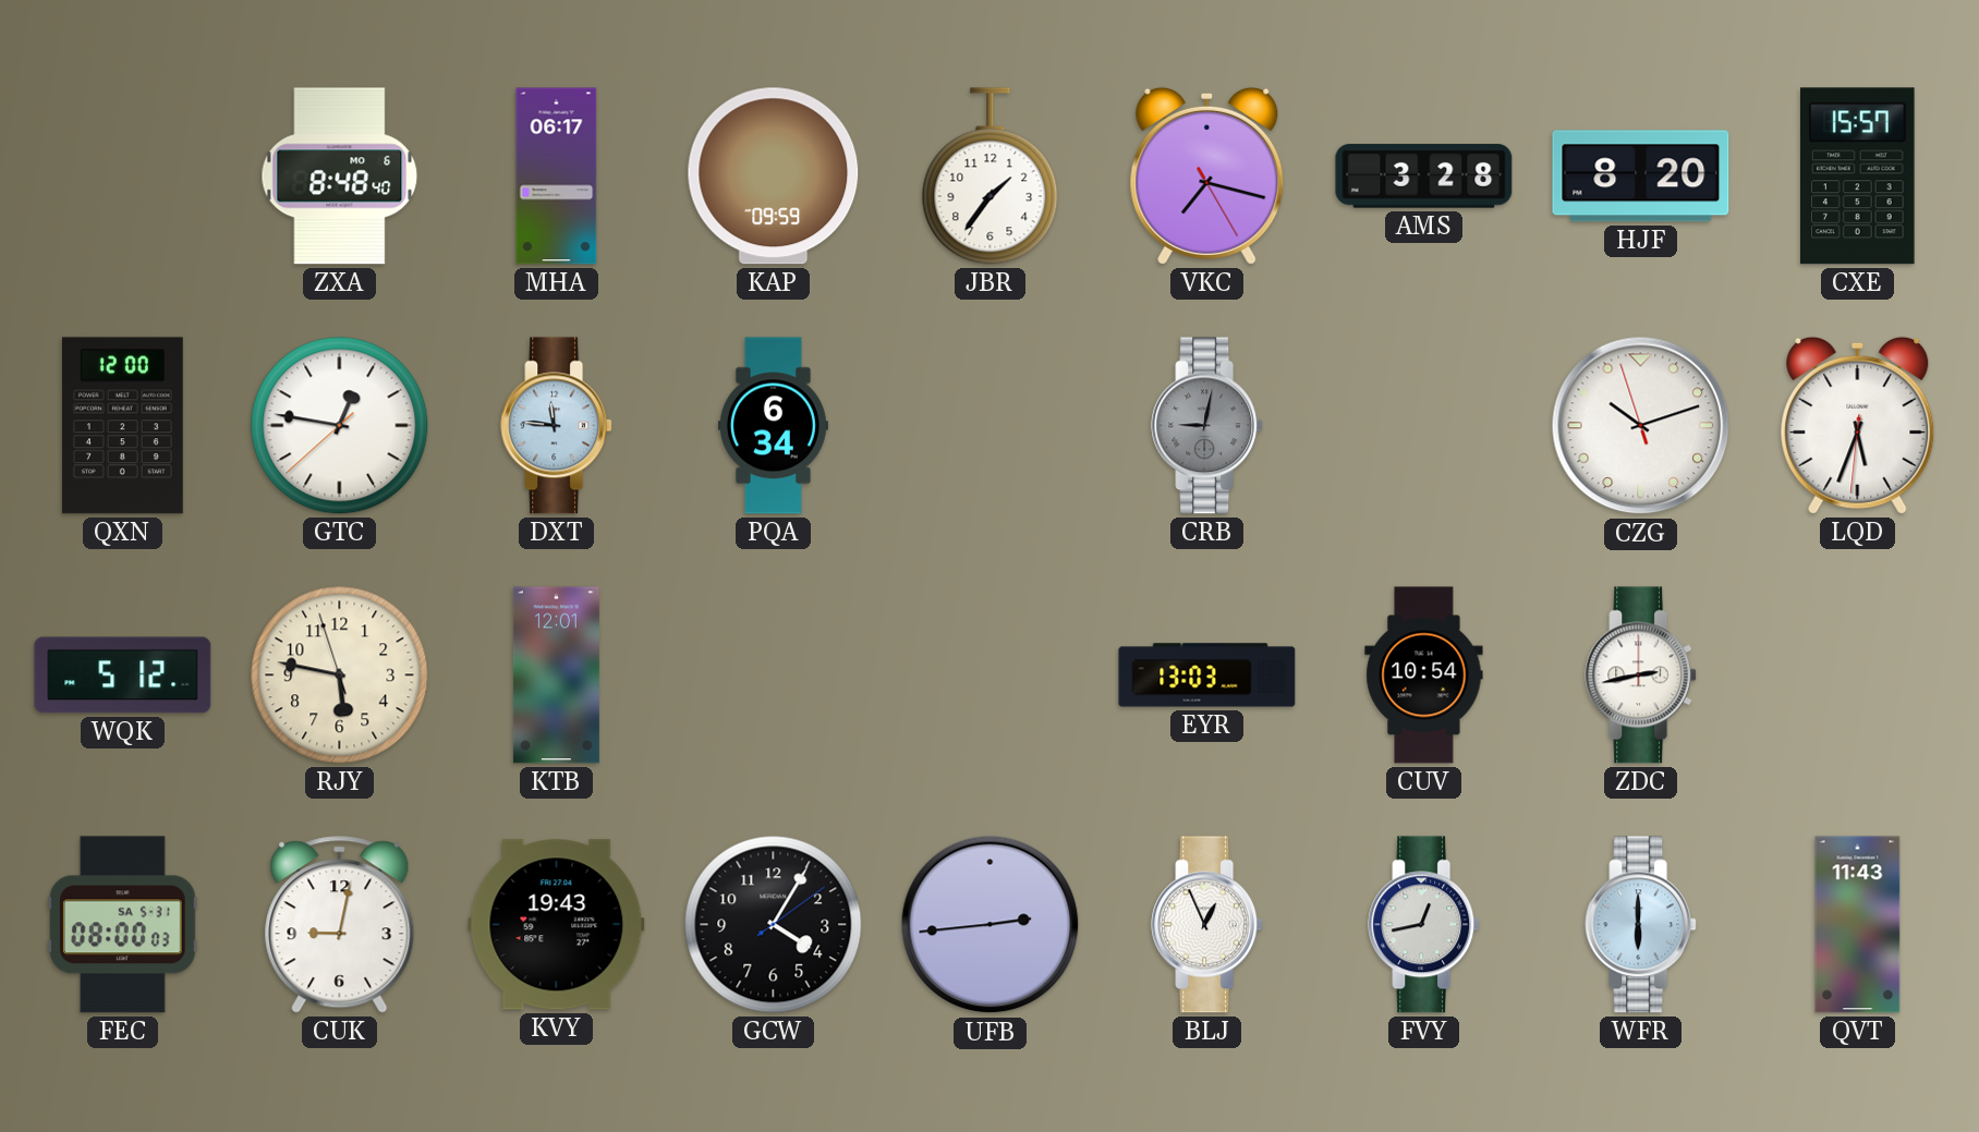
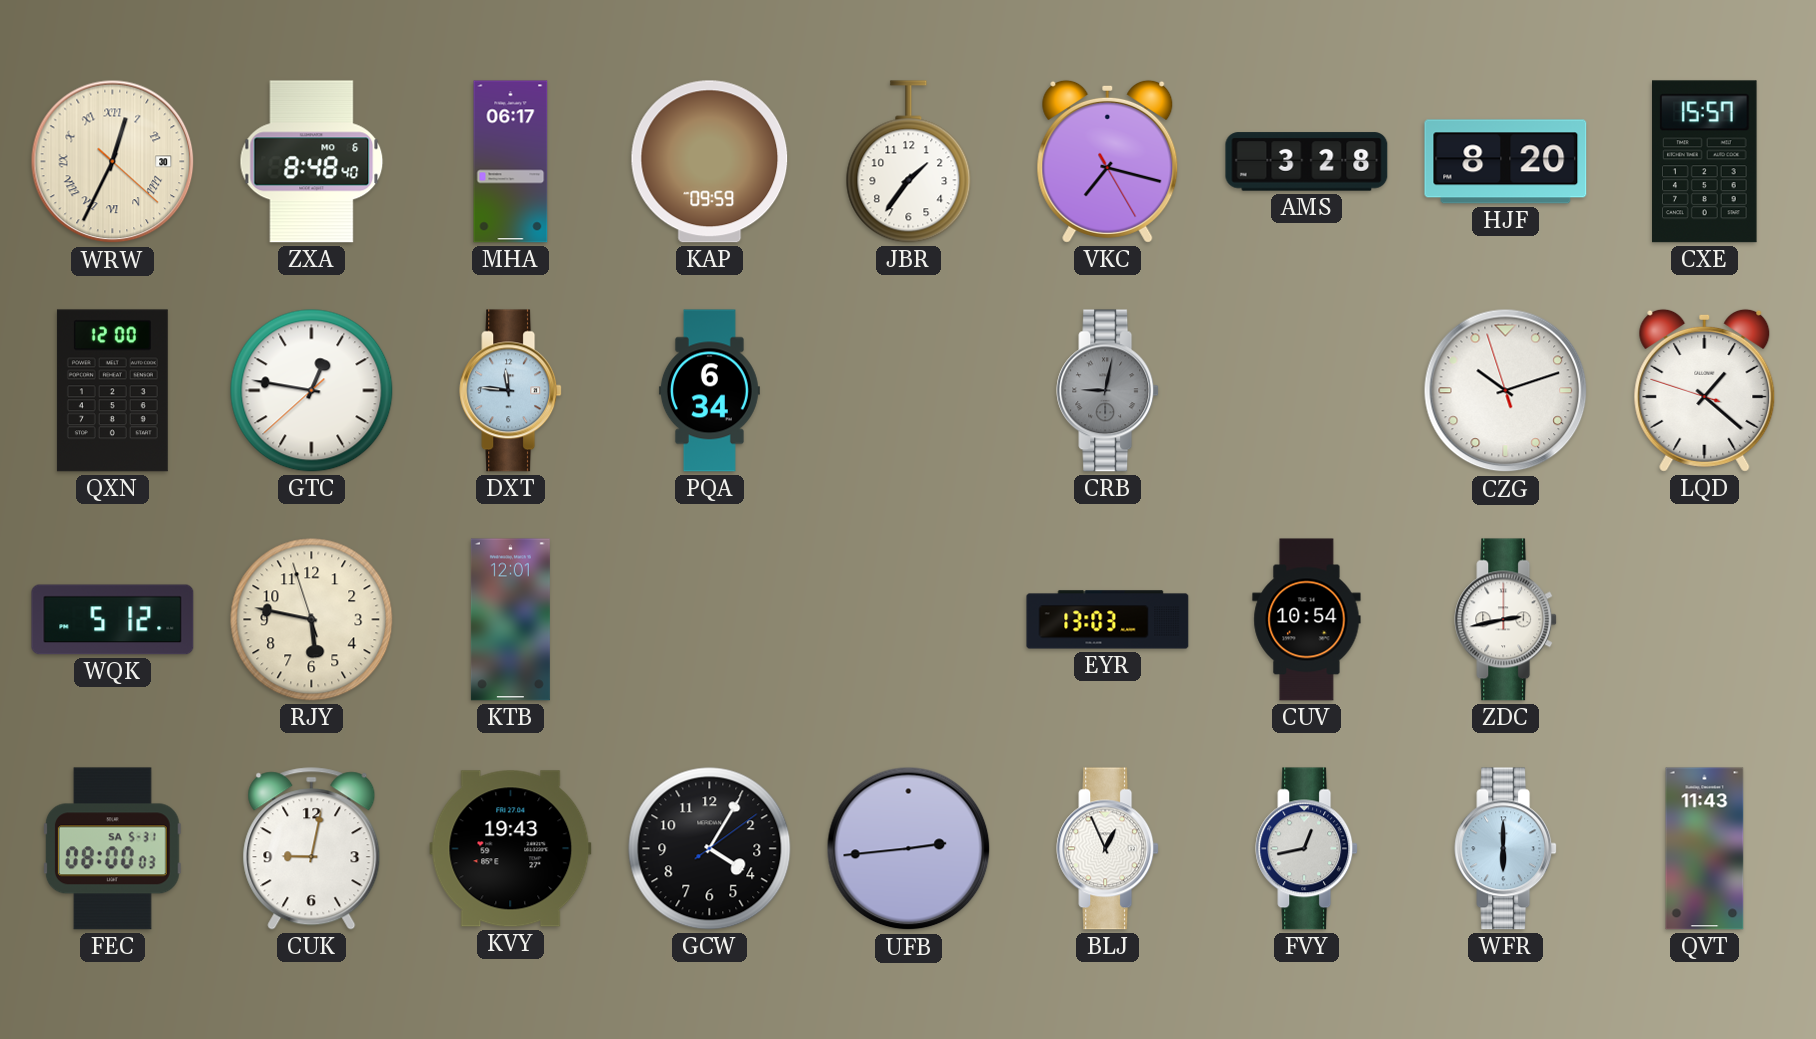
WRW: none -> 12:34
LQD: 5:33 -> 1:21
